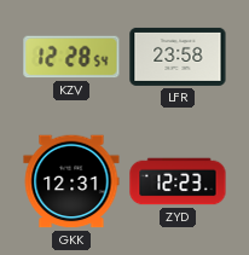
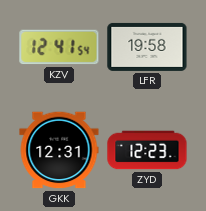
KZV: 12:28 -> 12:41
LFR: 23:58 -> 19:58
